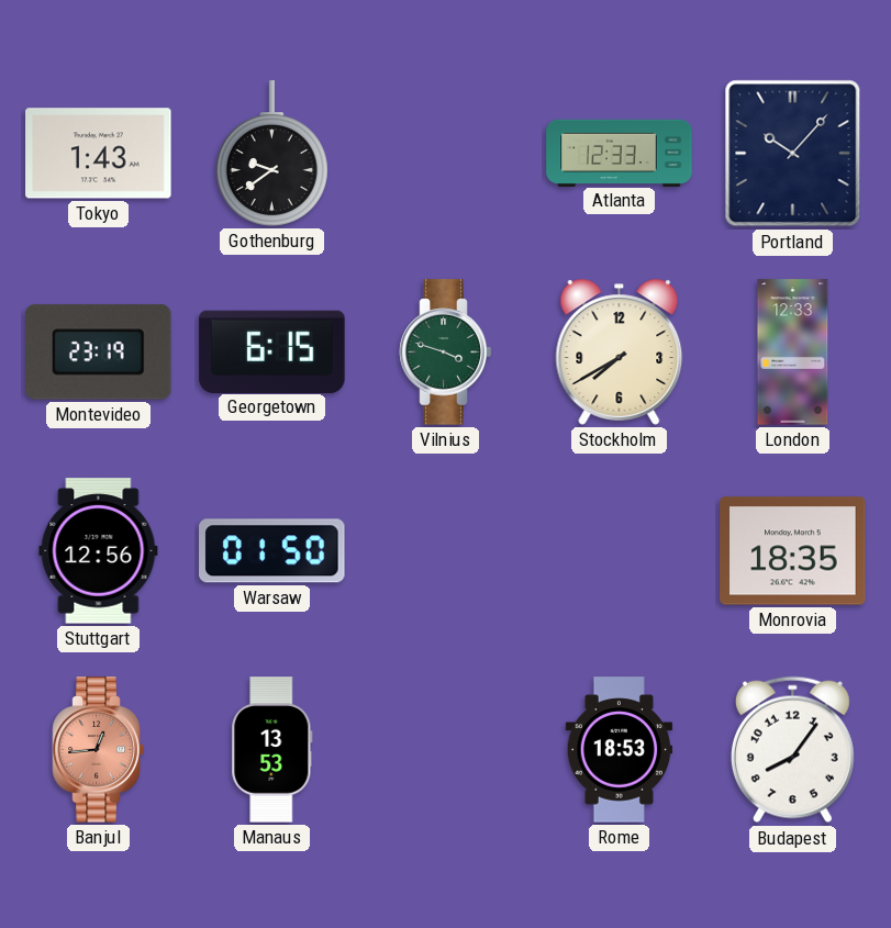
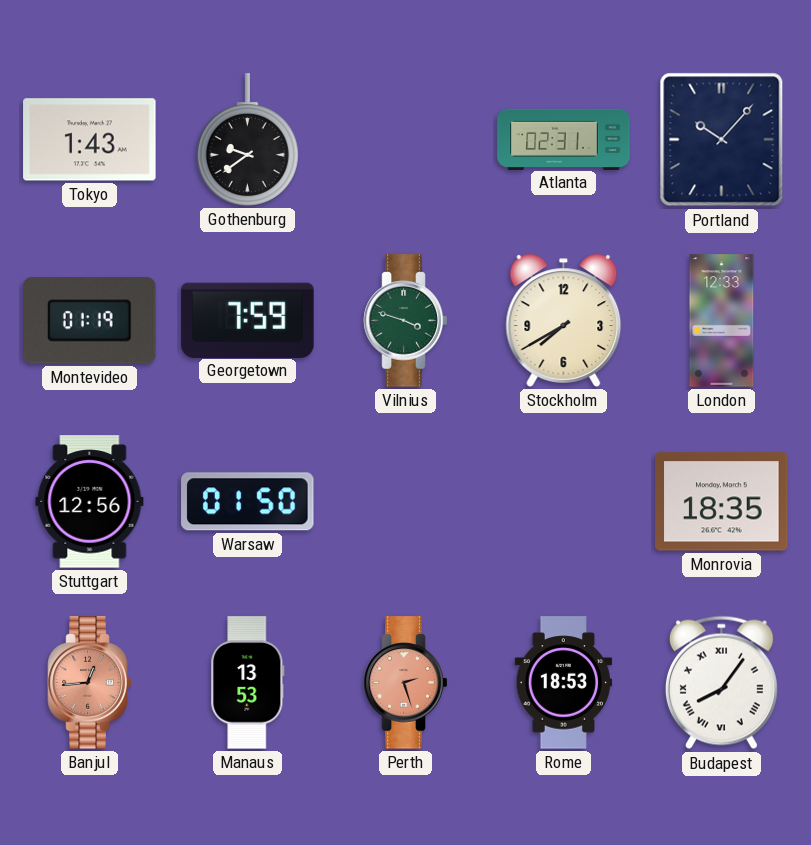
Atlanta: 12:33 -> 02:31
Montevideo: 23:19 -> 01:19
Georgetown: 6:15 -> 7:59
Perth: none -> 2:27
Budapest numerals: Arabic -> Roman
